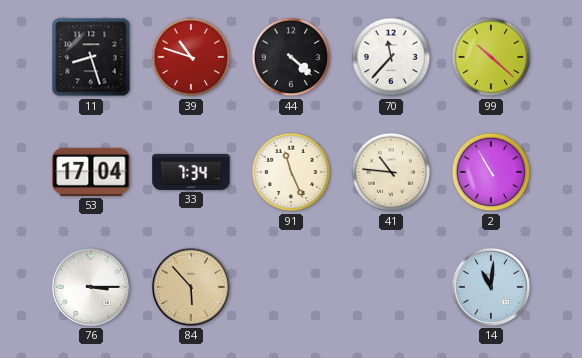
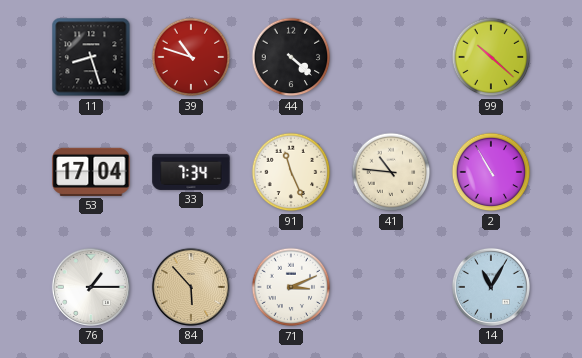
70: 11:37 -> none
76: 3:15 -> 1:15
71: none -> 3:11
14: 11:01 -> 11:05
